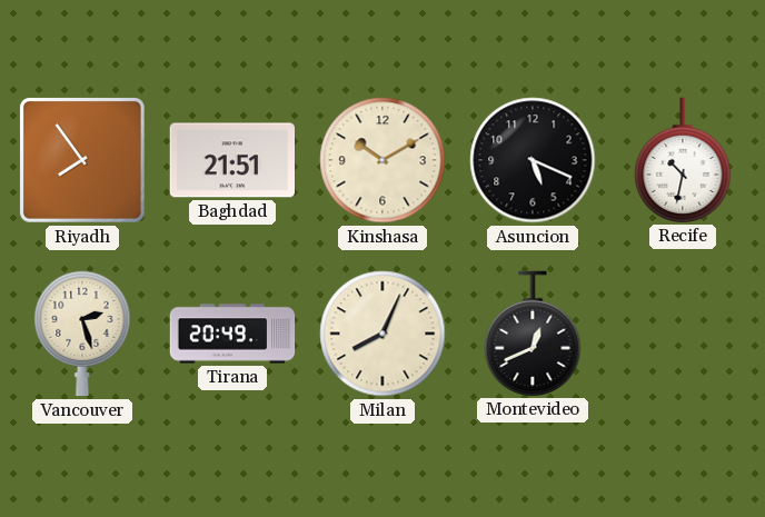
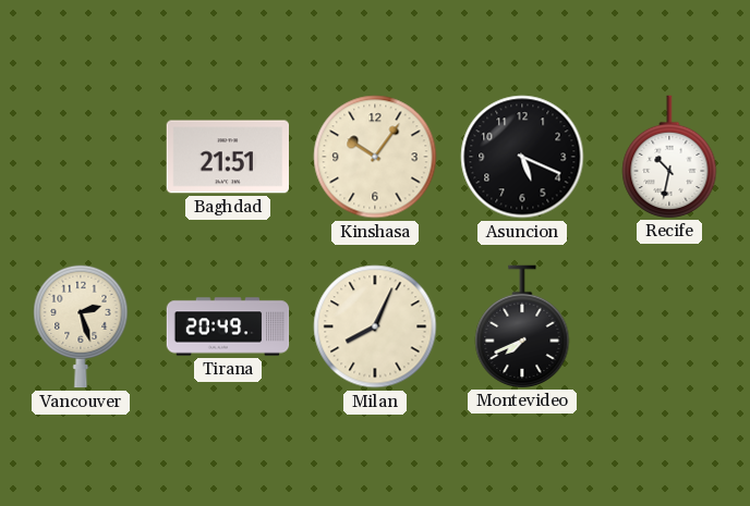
Riyadh: 7:54 -> none
Kinshasa: 10:10 -> 10:06
Montevideo: 12:41 -> 7:41
